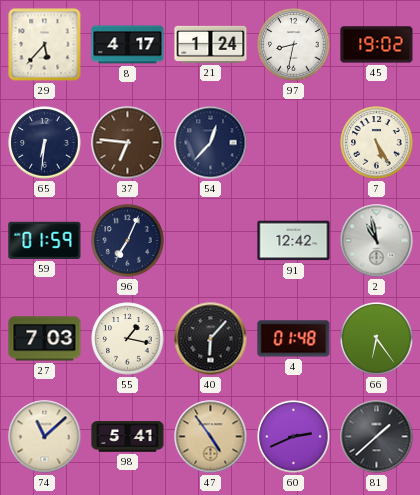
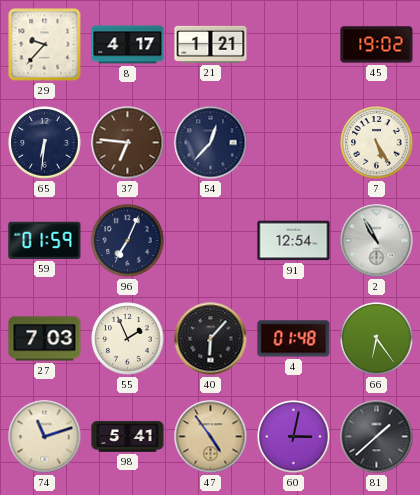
29: 5:37 -> 9:37
21: 1:24 -> 1:21
97: 8:32 -> none
91: 12:42 -> 12:54
2: 10:58 -> 10:55
55: 1:17 -> 1:56
74: 11:08 -> 11:12
60: 2:41 -> 3:02
